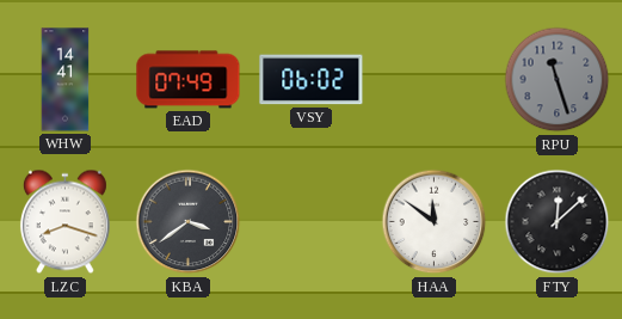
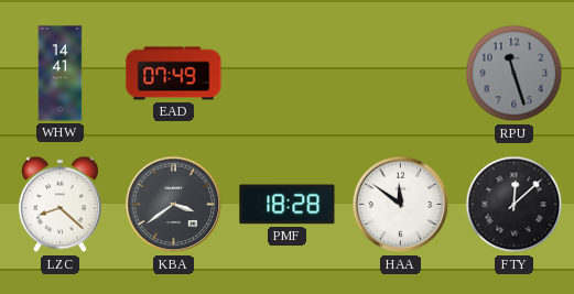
VSY: 06:02 -> none
LZC: 8:18 -> 8:22
PMF: none -> 18:28
